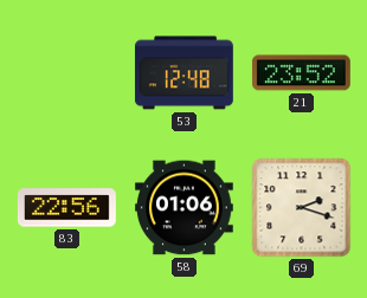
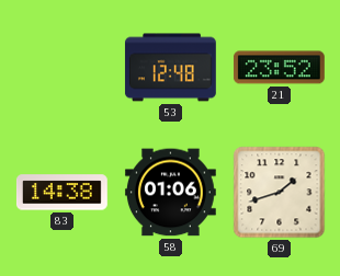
83: 22:56 -> 14:38
69: 2:18 -> 1:42
